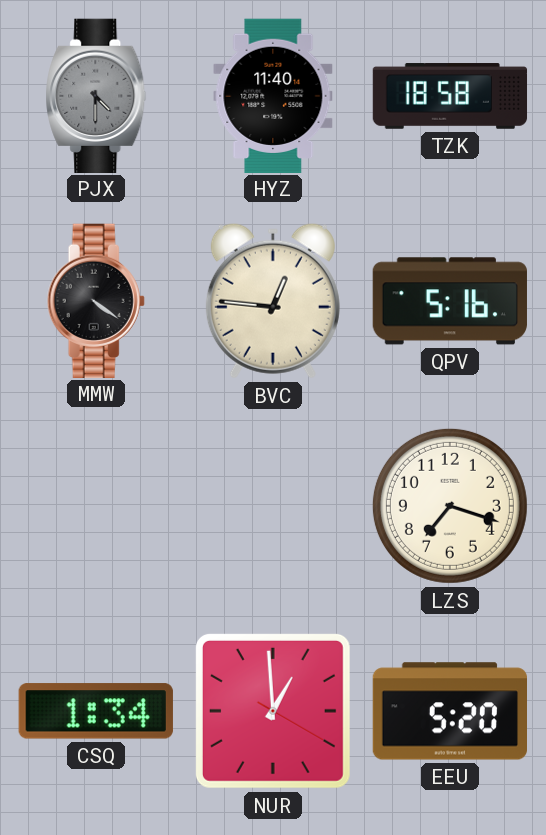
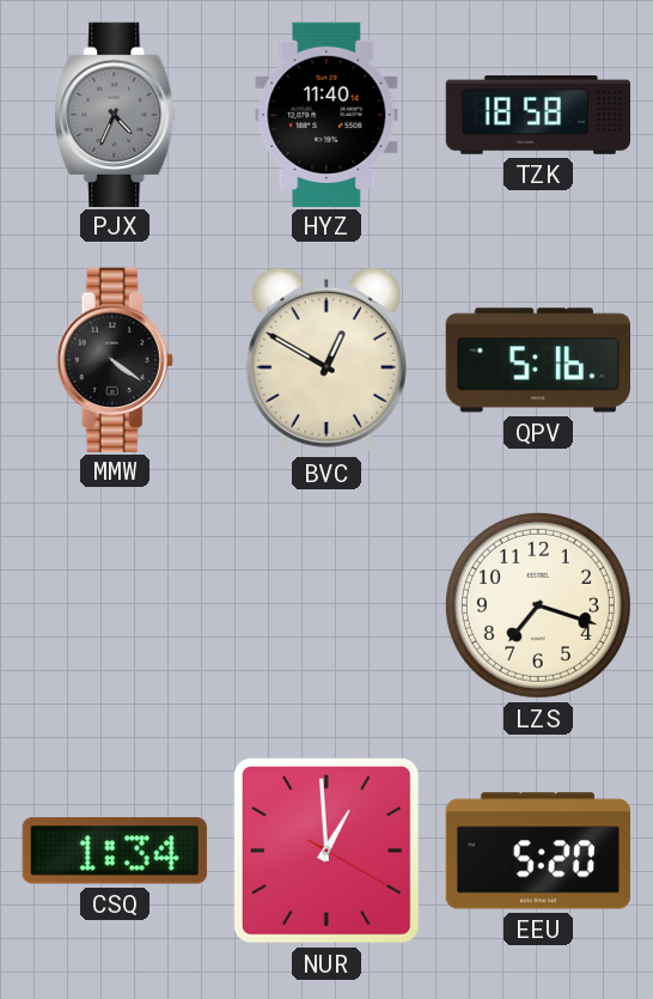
PJX: 4:30 -> 4:34
BVC: 12:46 -> 12:50
